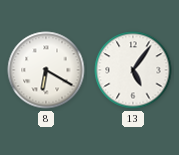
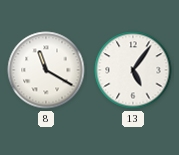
8: 6:20 -> 11:20
